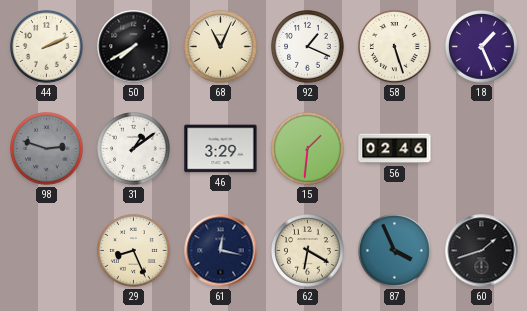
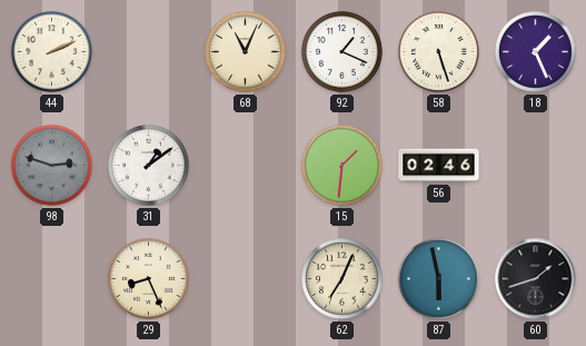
50: 7:40 -> none
46: 3:29 -> none
61: 12:17 -> none
62: 6:20 -> 7:04
87: 3:56 -> 5:58
